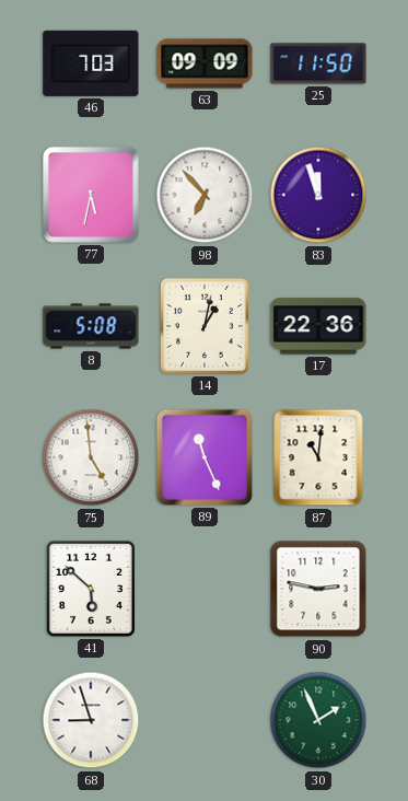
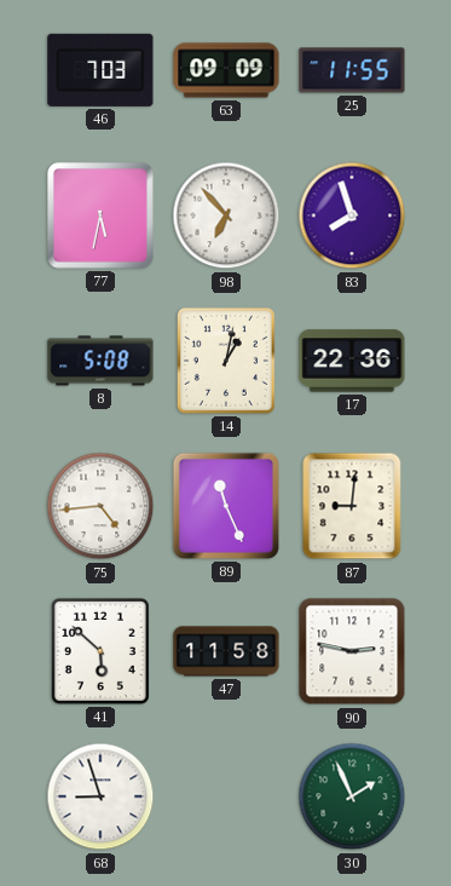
25: 11:50 -> 11:55
83: 11:57 -> 7:57
75: 4:59 -> 4:44
87: 11:01 -> 9:01
47: none -> 11:58
